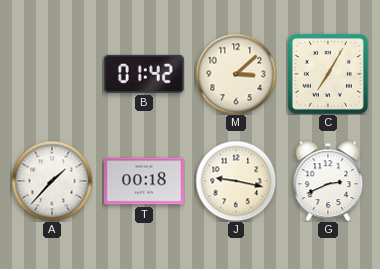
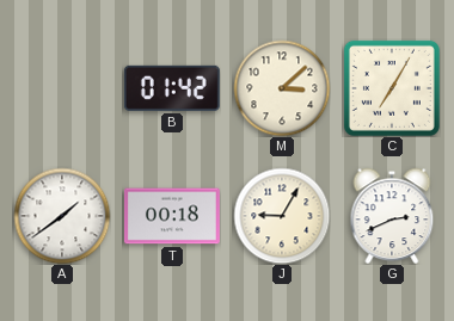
A: 1:37 -> 1:39
J: 9:17 -> 9:05
